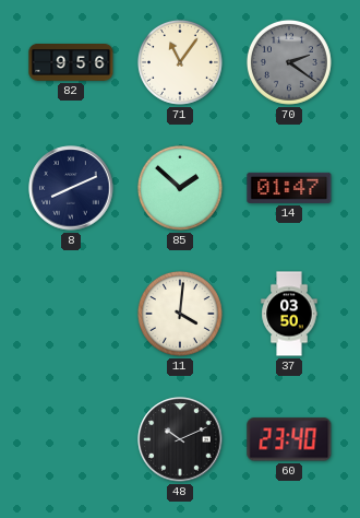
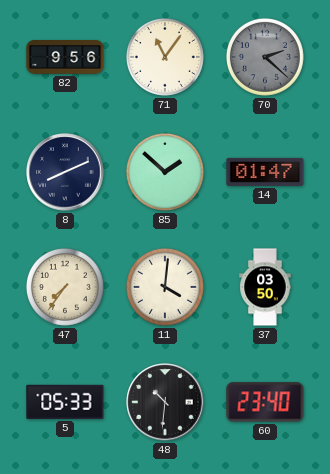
70: 2:21 -> 2:22
47: none -> 7:36
5: none -> 05:33
48: 10:11 -> 10:31
